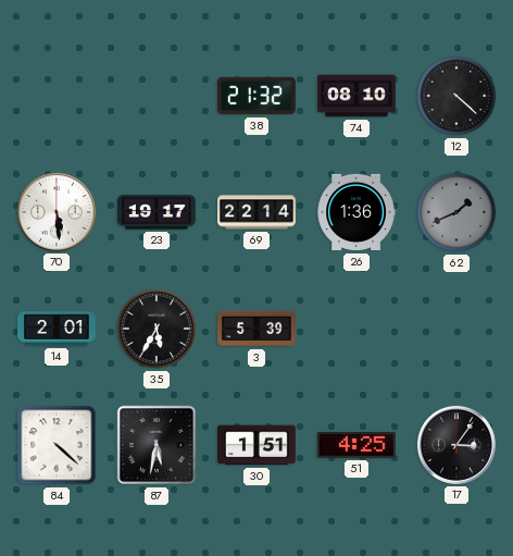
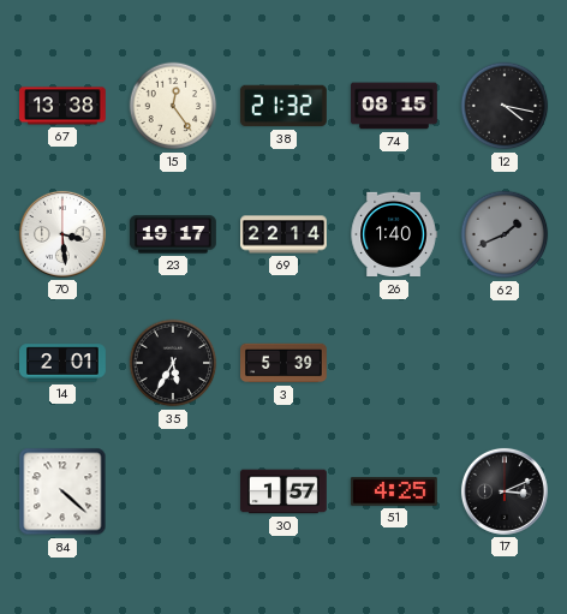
67: none -> 13:38
15: none -> 12:24
74: 08:10 -> 08:15
12: 4:22 -> 4:17
70: 5:29 -> 3:29
26: 1:36 -> 1:40
87: 5:32 -> none
30: 1:51 -> 1:57
17: 3:06 -> 3:11
